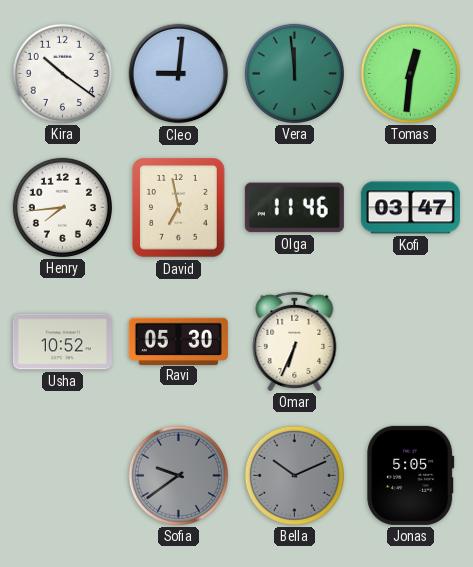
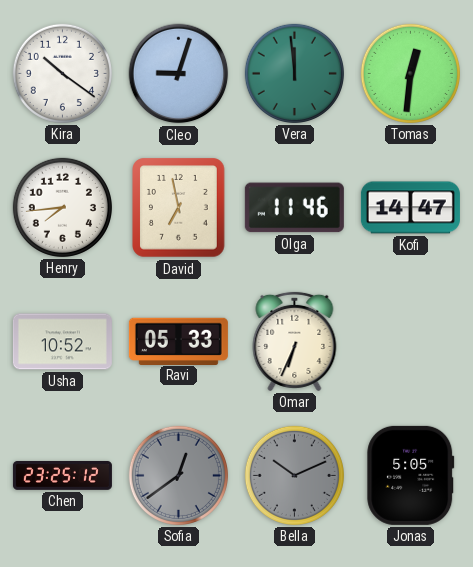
Cleo: 9:01 -> 9:03
Kofi: 03:47 -> 14:47
Ravi: 05:30 -> 05:33
Chen: none -> 23:25
Sofia: 9:39 -> 12:39
